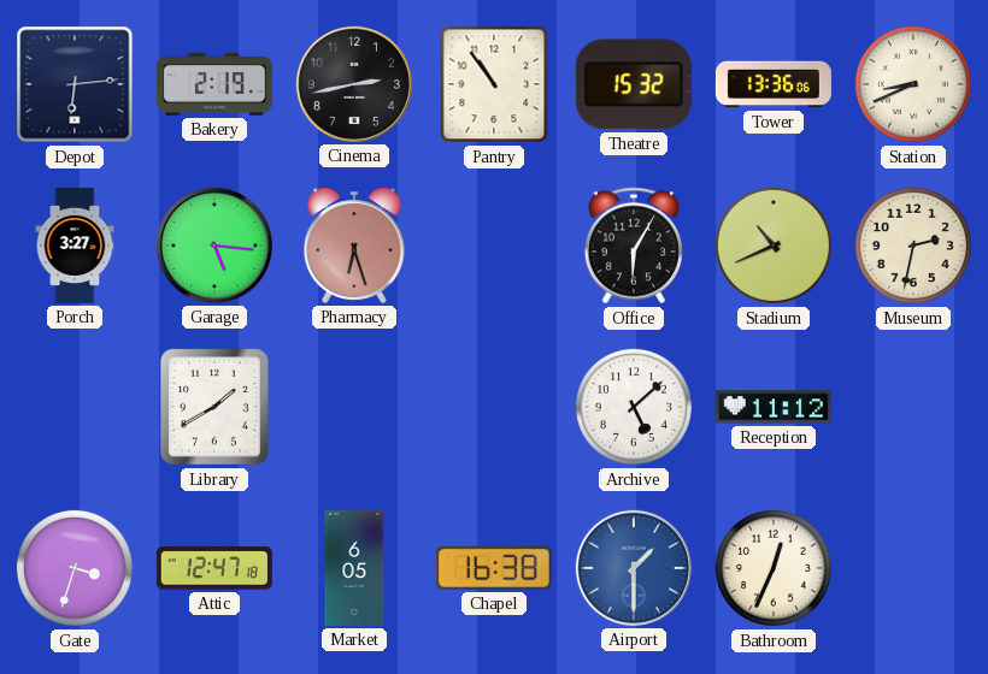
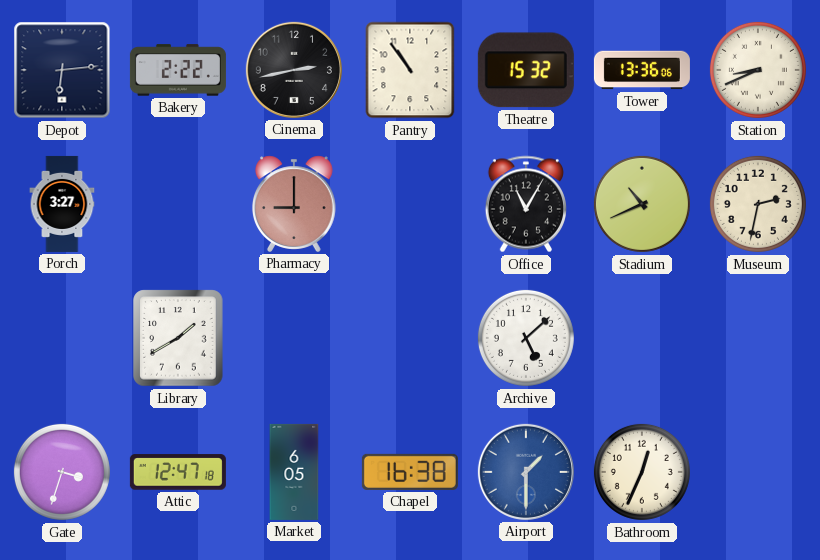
Bakery: 2:19 -> 2:22
Garage: 5:16 -> none
Pharmacy: 6:27 -> 9:00
Office: 6:05 -> 11:05
Reception: 11:12 -> none
